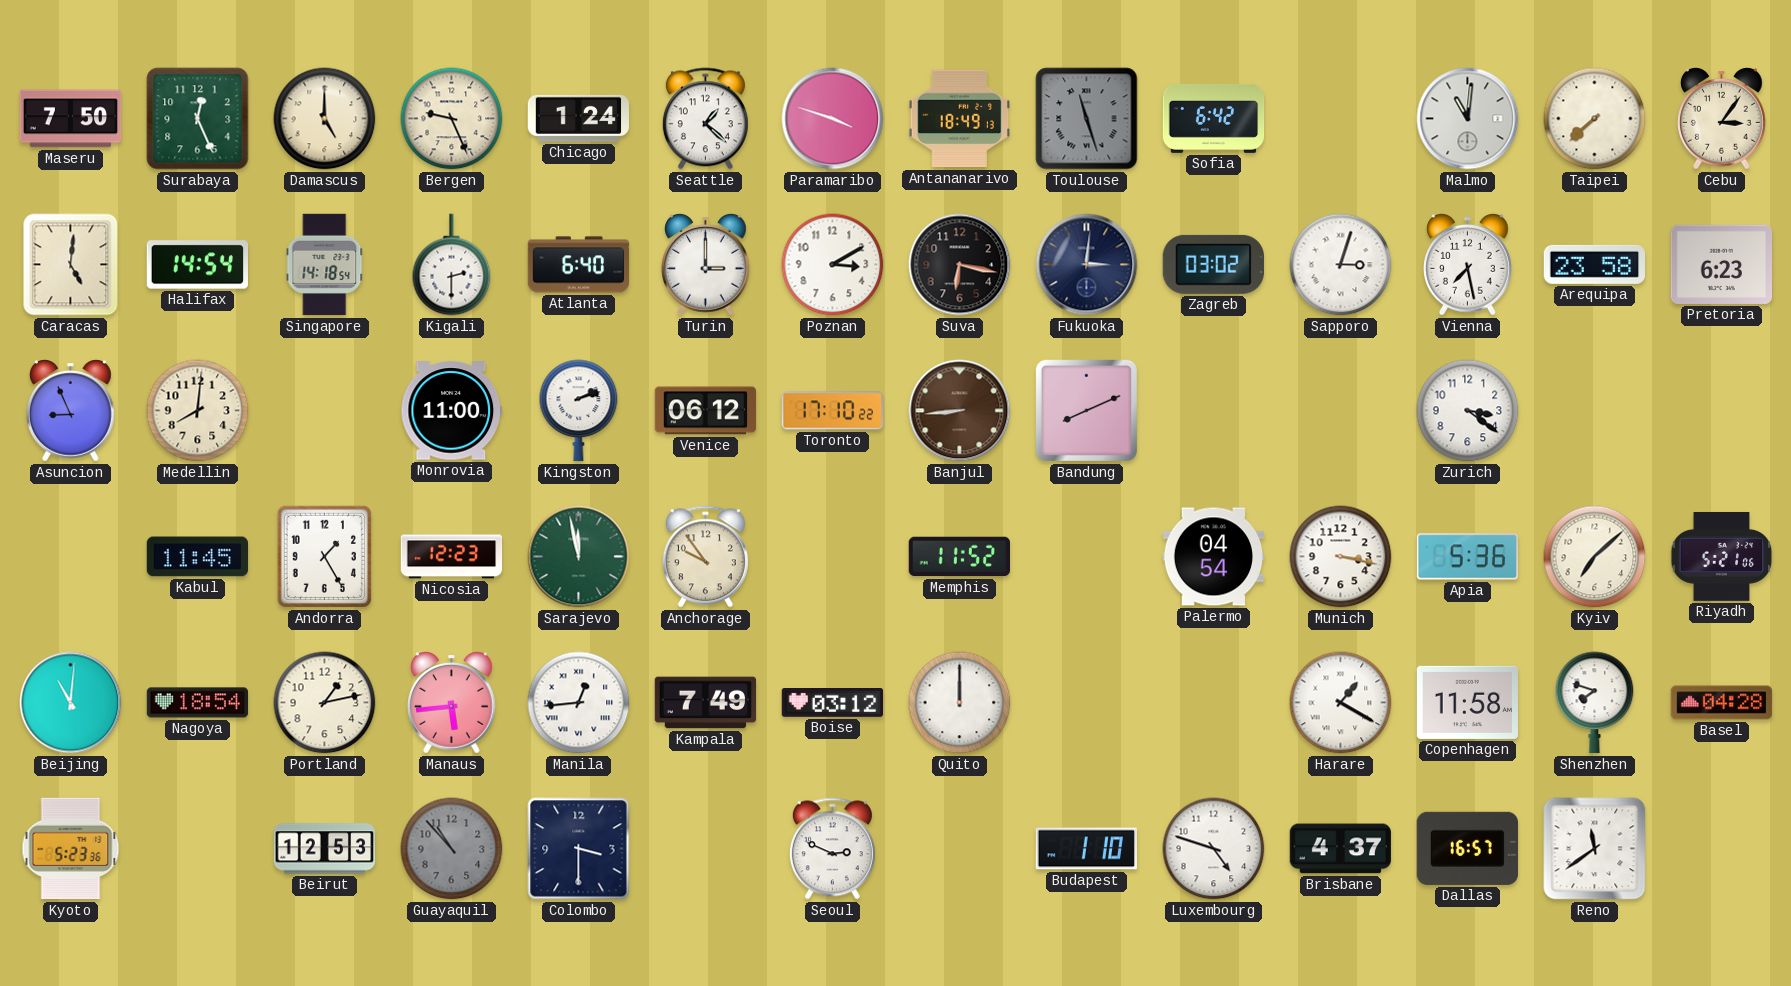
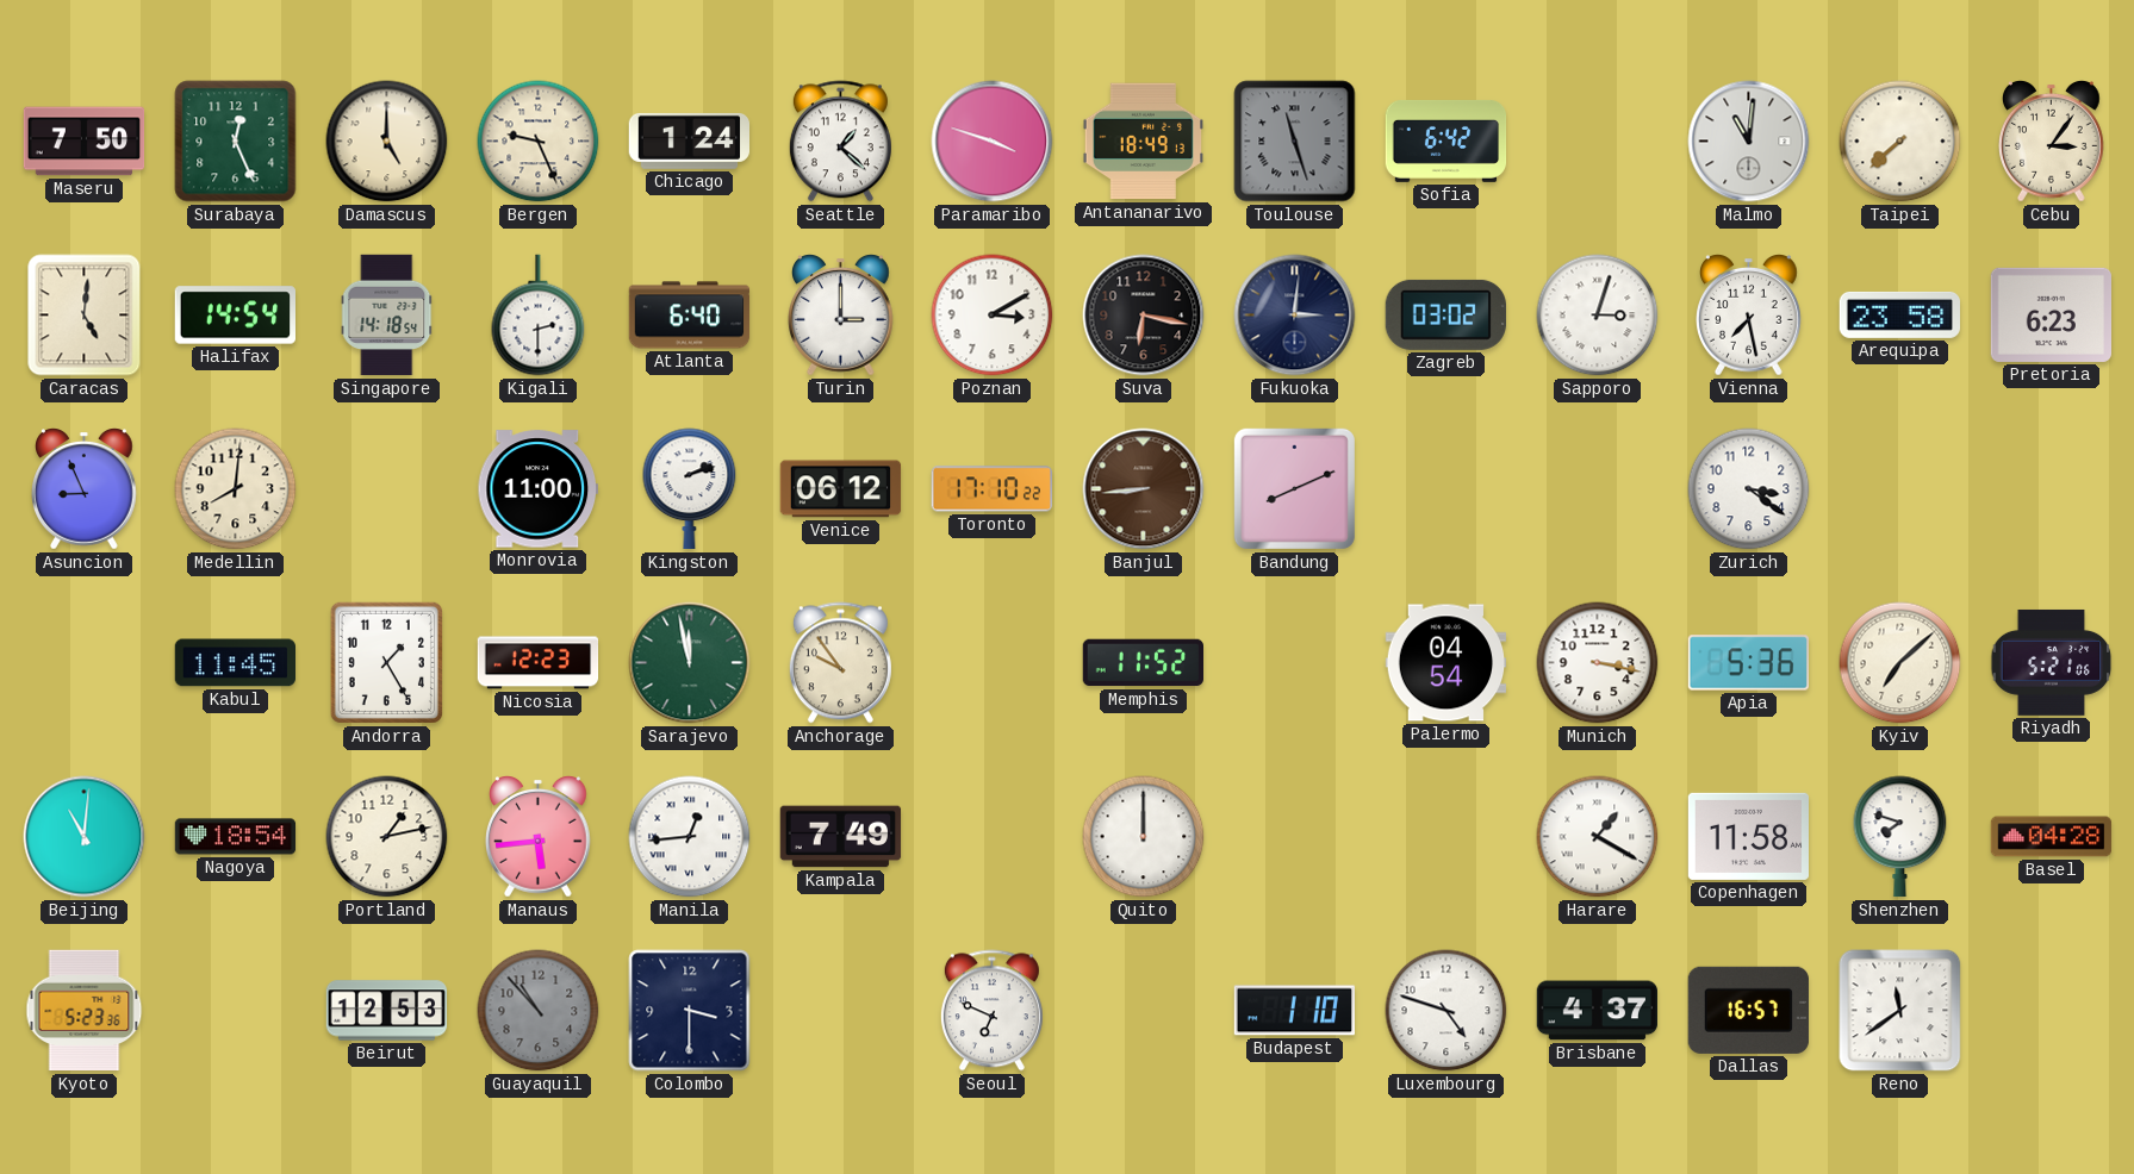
Boise: 03:12 -> none
Seoul: 2:49 -> 6:49
